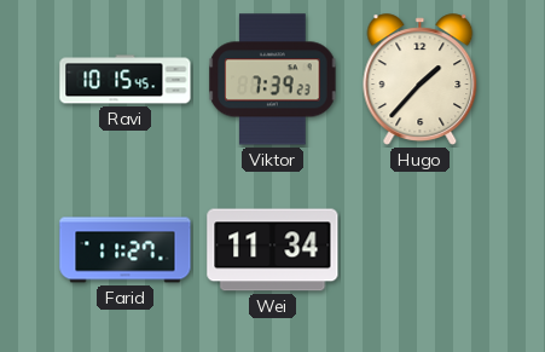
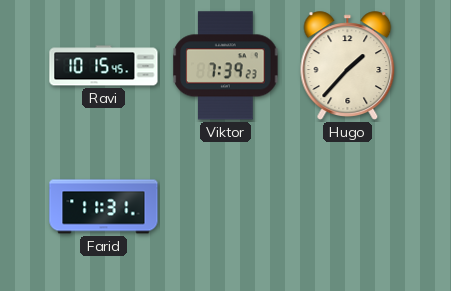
Farid: 11:27 -> 11:31
Wei: 11:34 -> none
